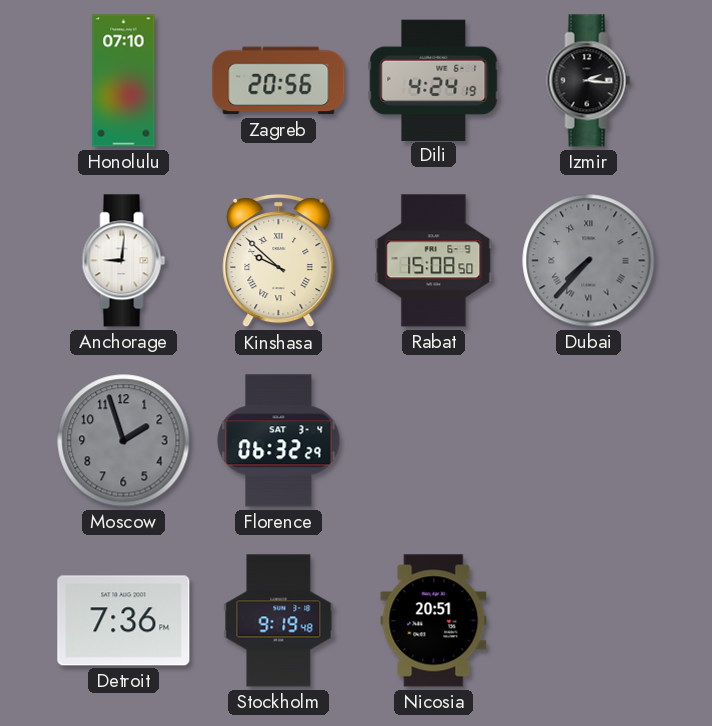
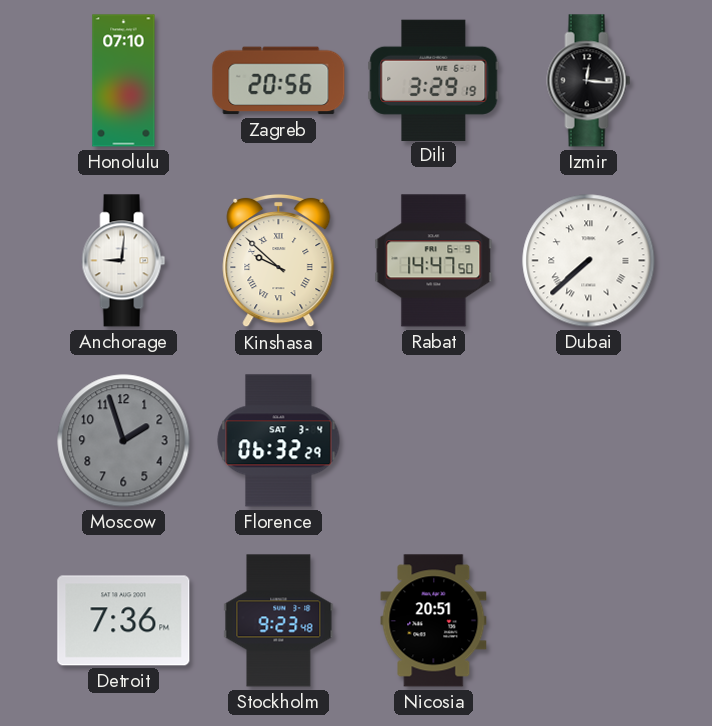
Dili: 4:24 -> 3:29
Izmir: 2:16 -> 12:16
Rabat: 15:08 -> 14:47
Dubai: 7:37 -> 7:38
Dubai dial: grey -> white
Stockholm: 9:19 -> 9:23
